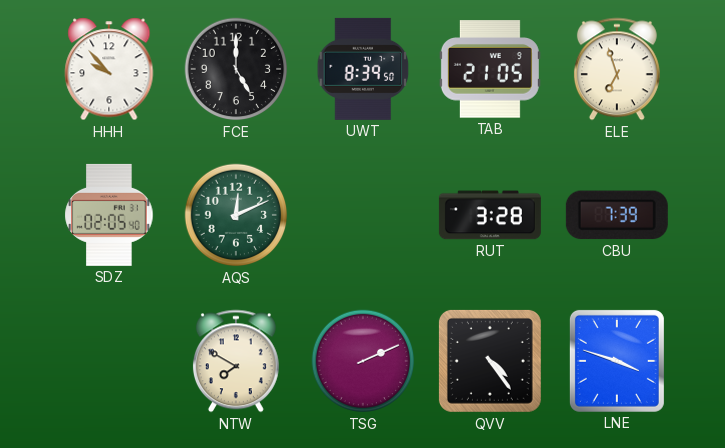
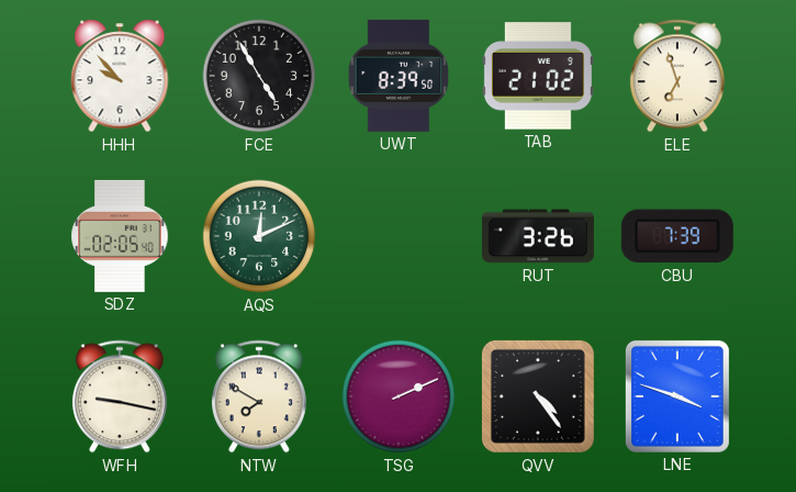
FCE: 5:00 -> 4:55
TAB: 21:05 -> 21:02
RUT: 3:28 -> 3:26
WFH: none -> 9:17
